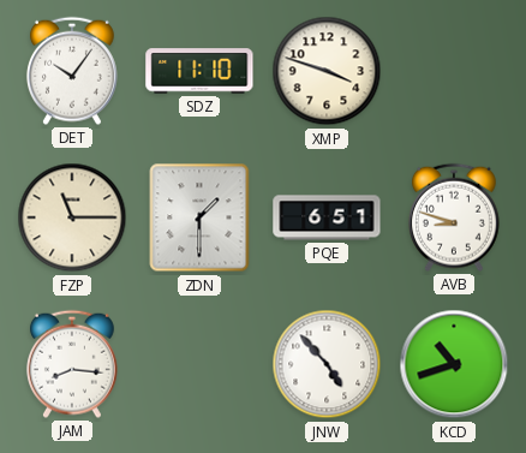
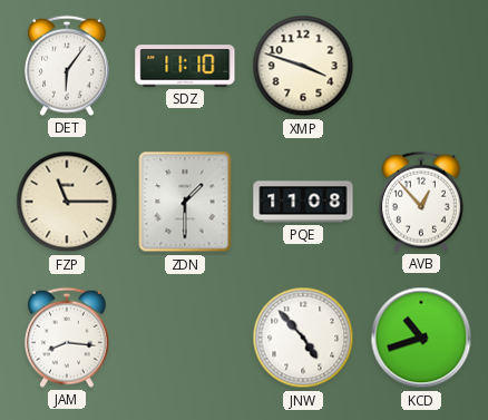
DET: 10:06 -> 6:06
PQE: 6:51 -> 11:08
AVB: 8:48 -> 12:53
